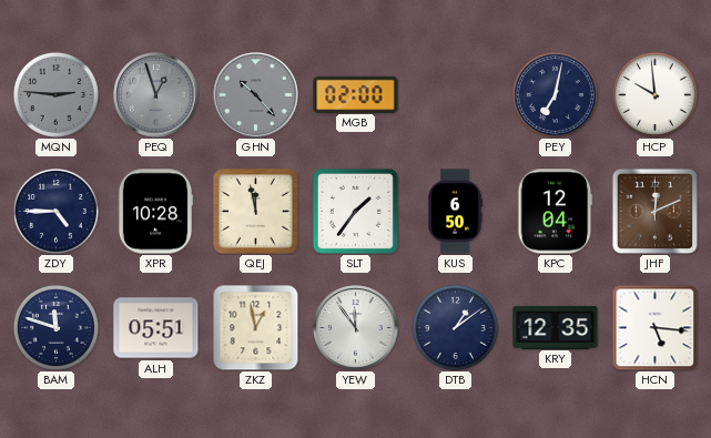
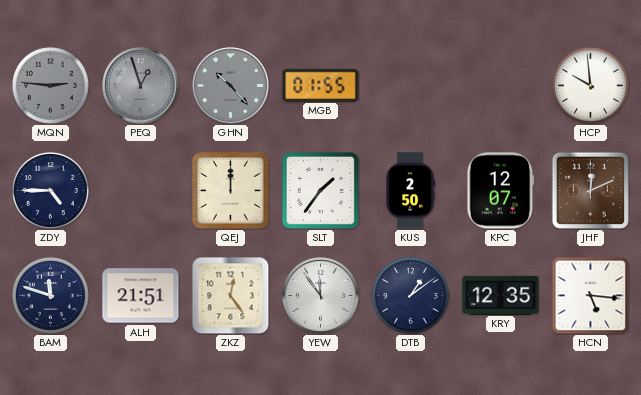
MGB: 02:00 -> 01:55
PEY: 7:02 -> none
XPR: 10:28 -> none
QEJ: 11:58 -> 12:00
KUS: 6:50 -> 2:50
KPC: 12:04 -> 12:07
ALH: 05:51 -> 21:51
ZKZ: 12:58 -> 12:24
